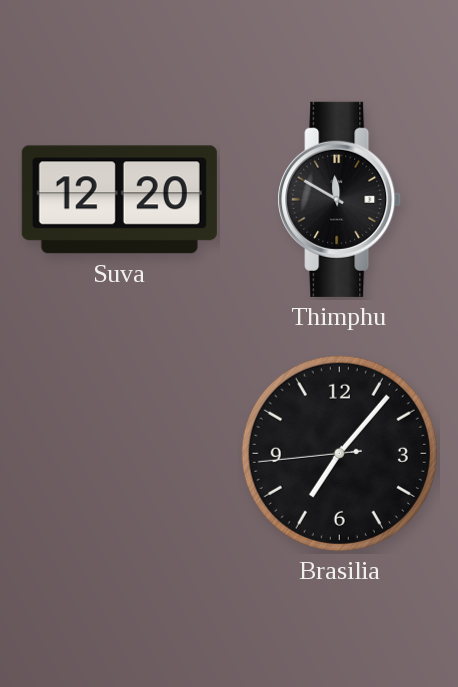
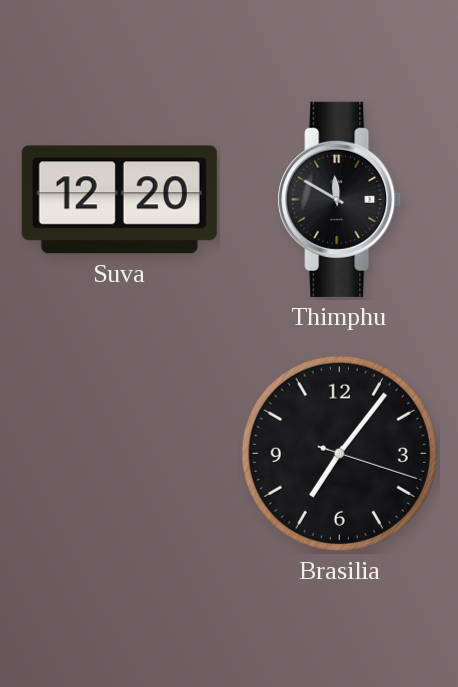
Brasilia: 7:06:44 -> 7:06:18
